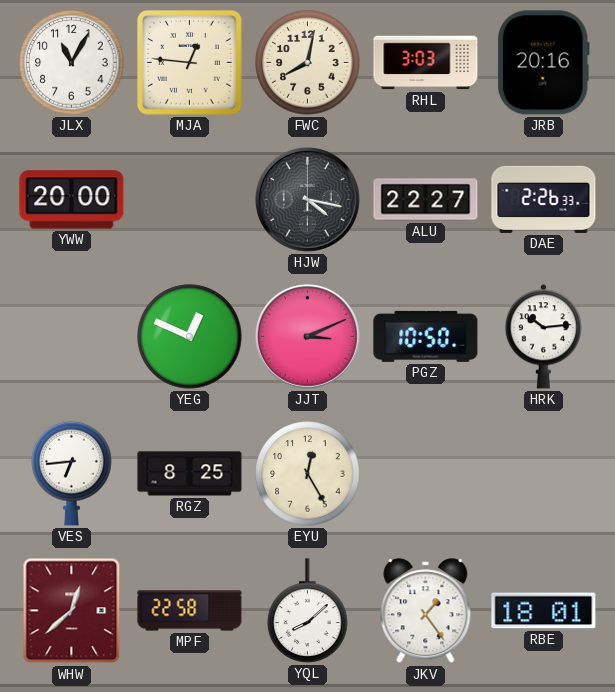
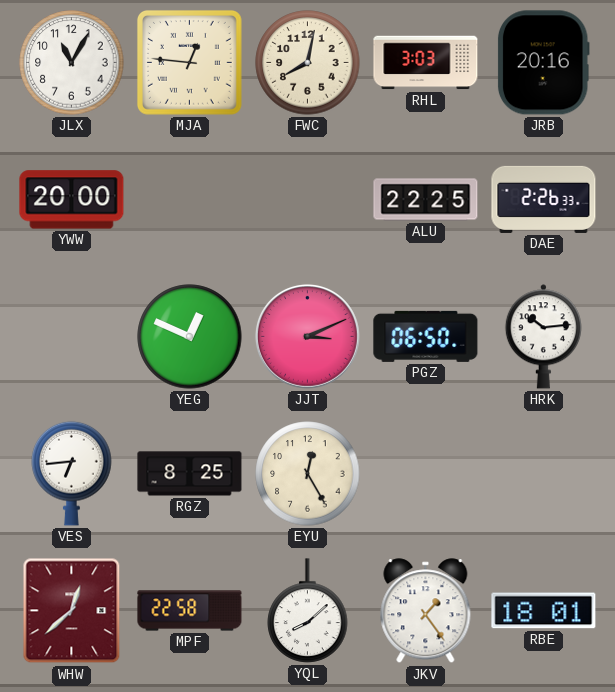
HJW: 4:17 -> none
ALU: 22:27 -> 22:25
PGZ: 10:50 -> 06:50
